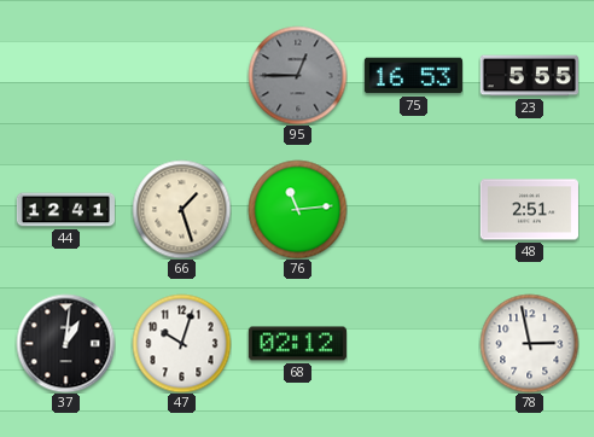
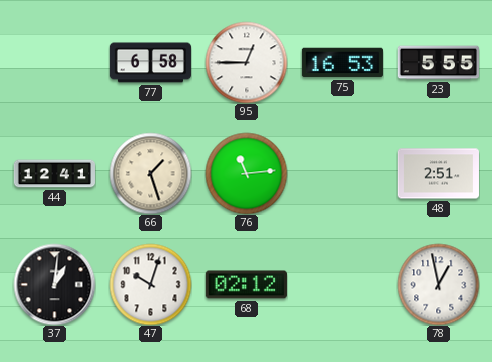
77: none -> 6:58
95 dial: grey -> white
78: 2:58 -> 12:58
